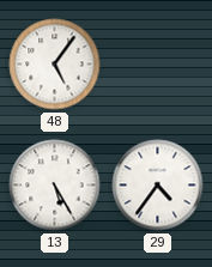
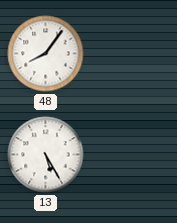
48: 5:06 -> 8:06
29: 4:36 -> none
